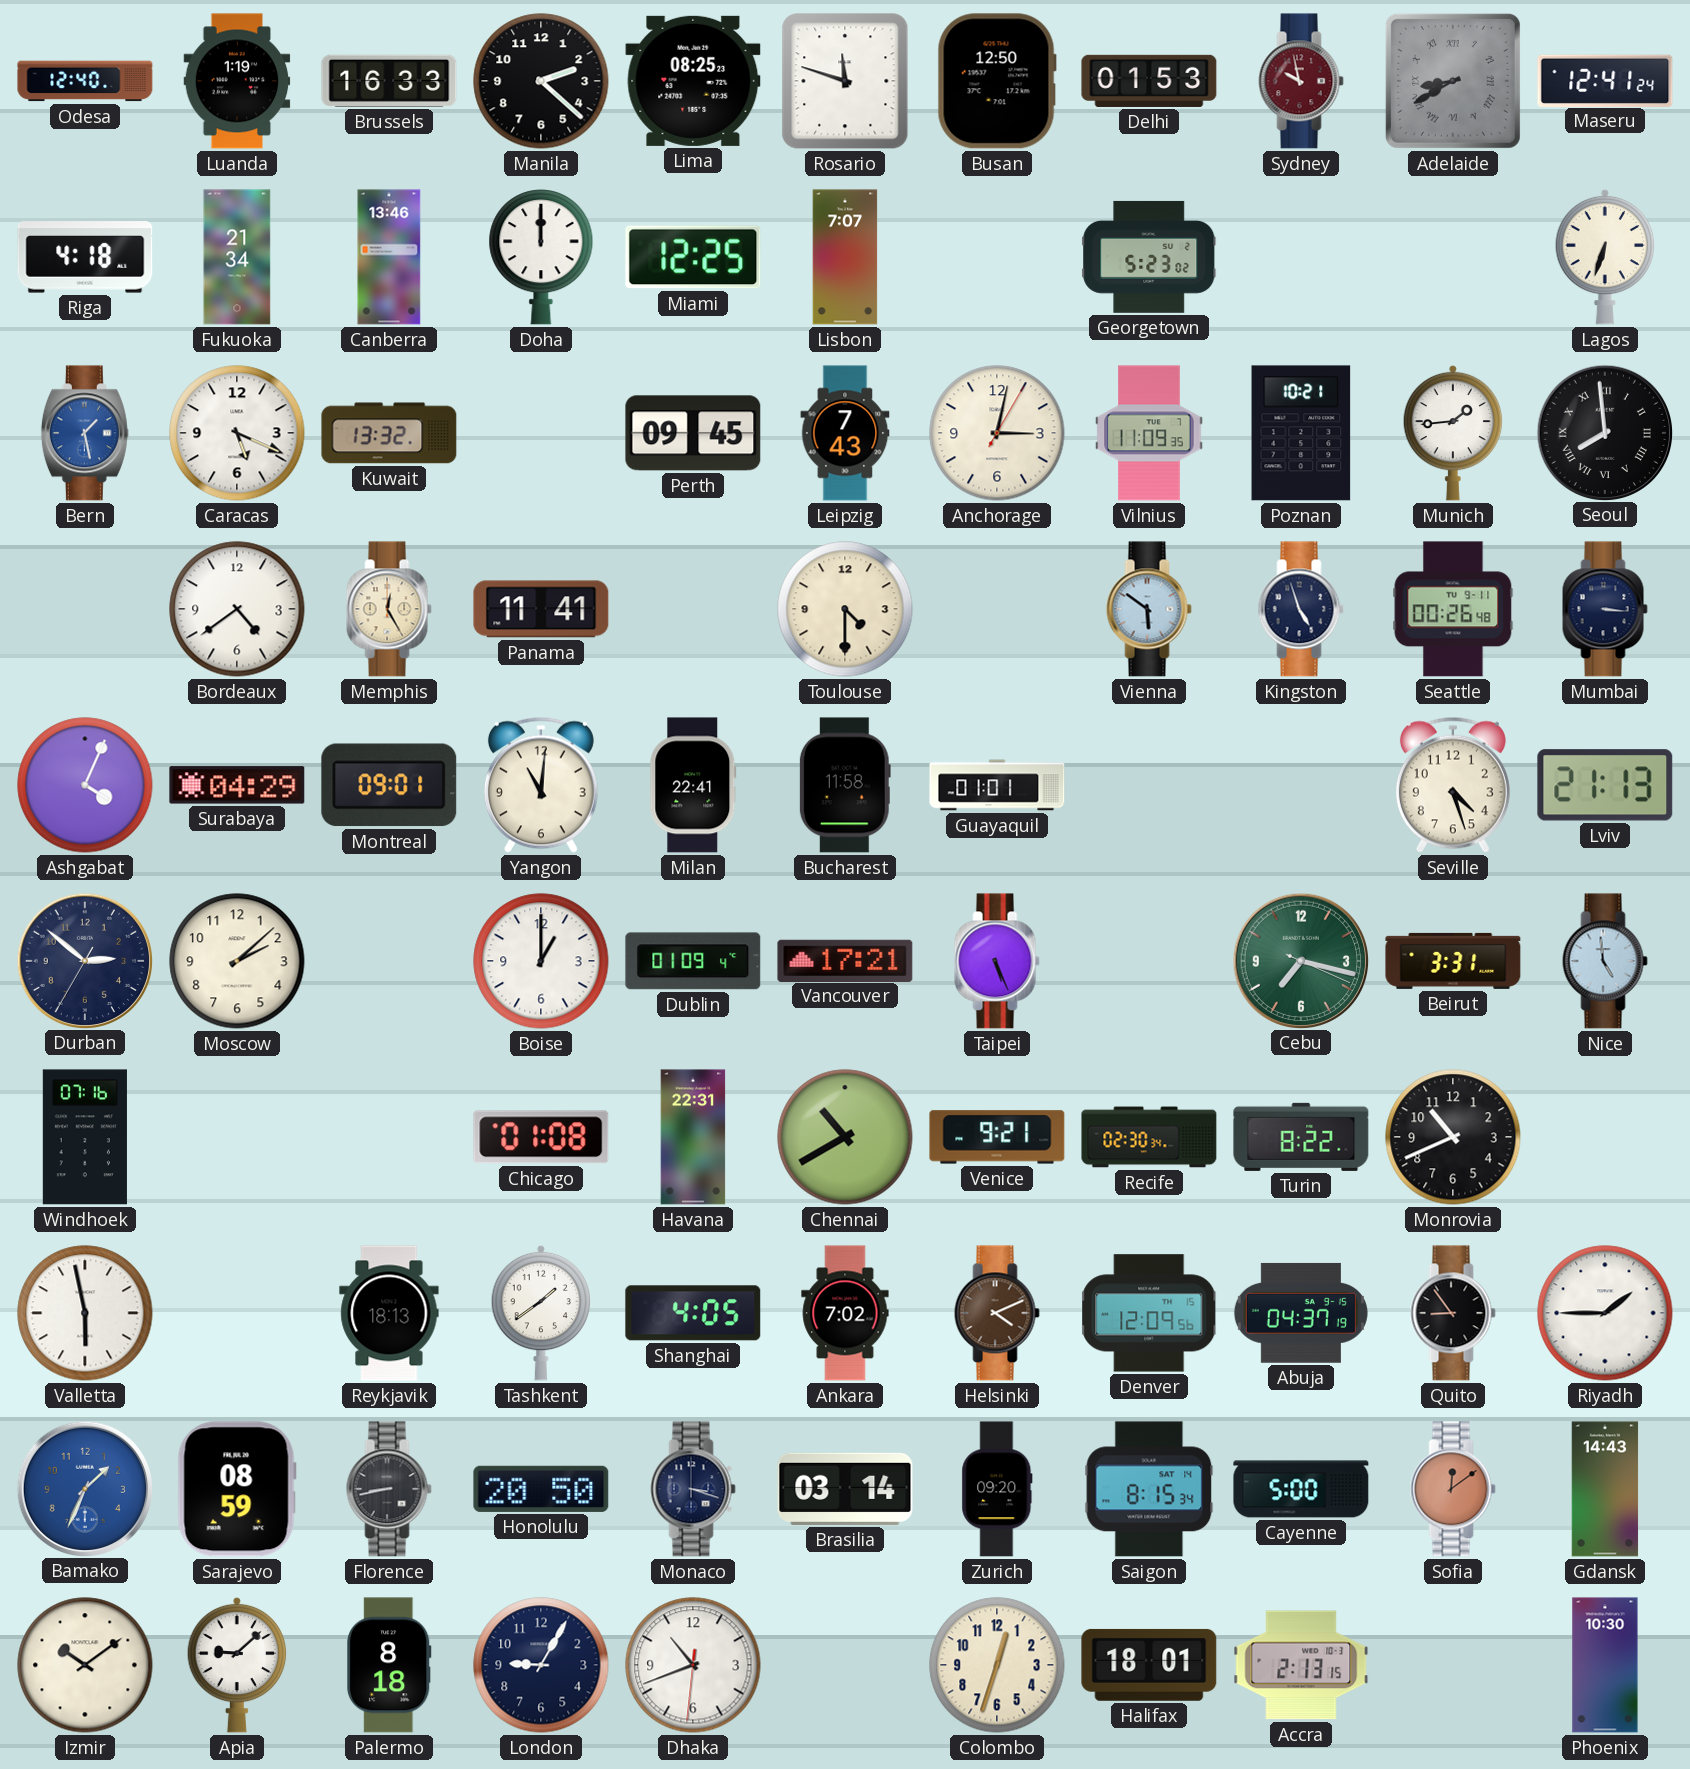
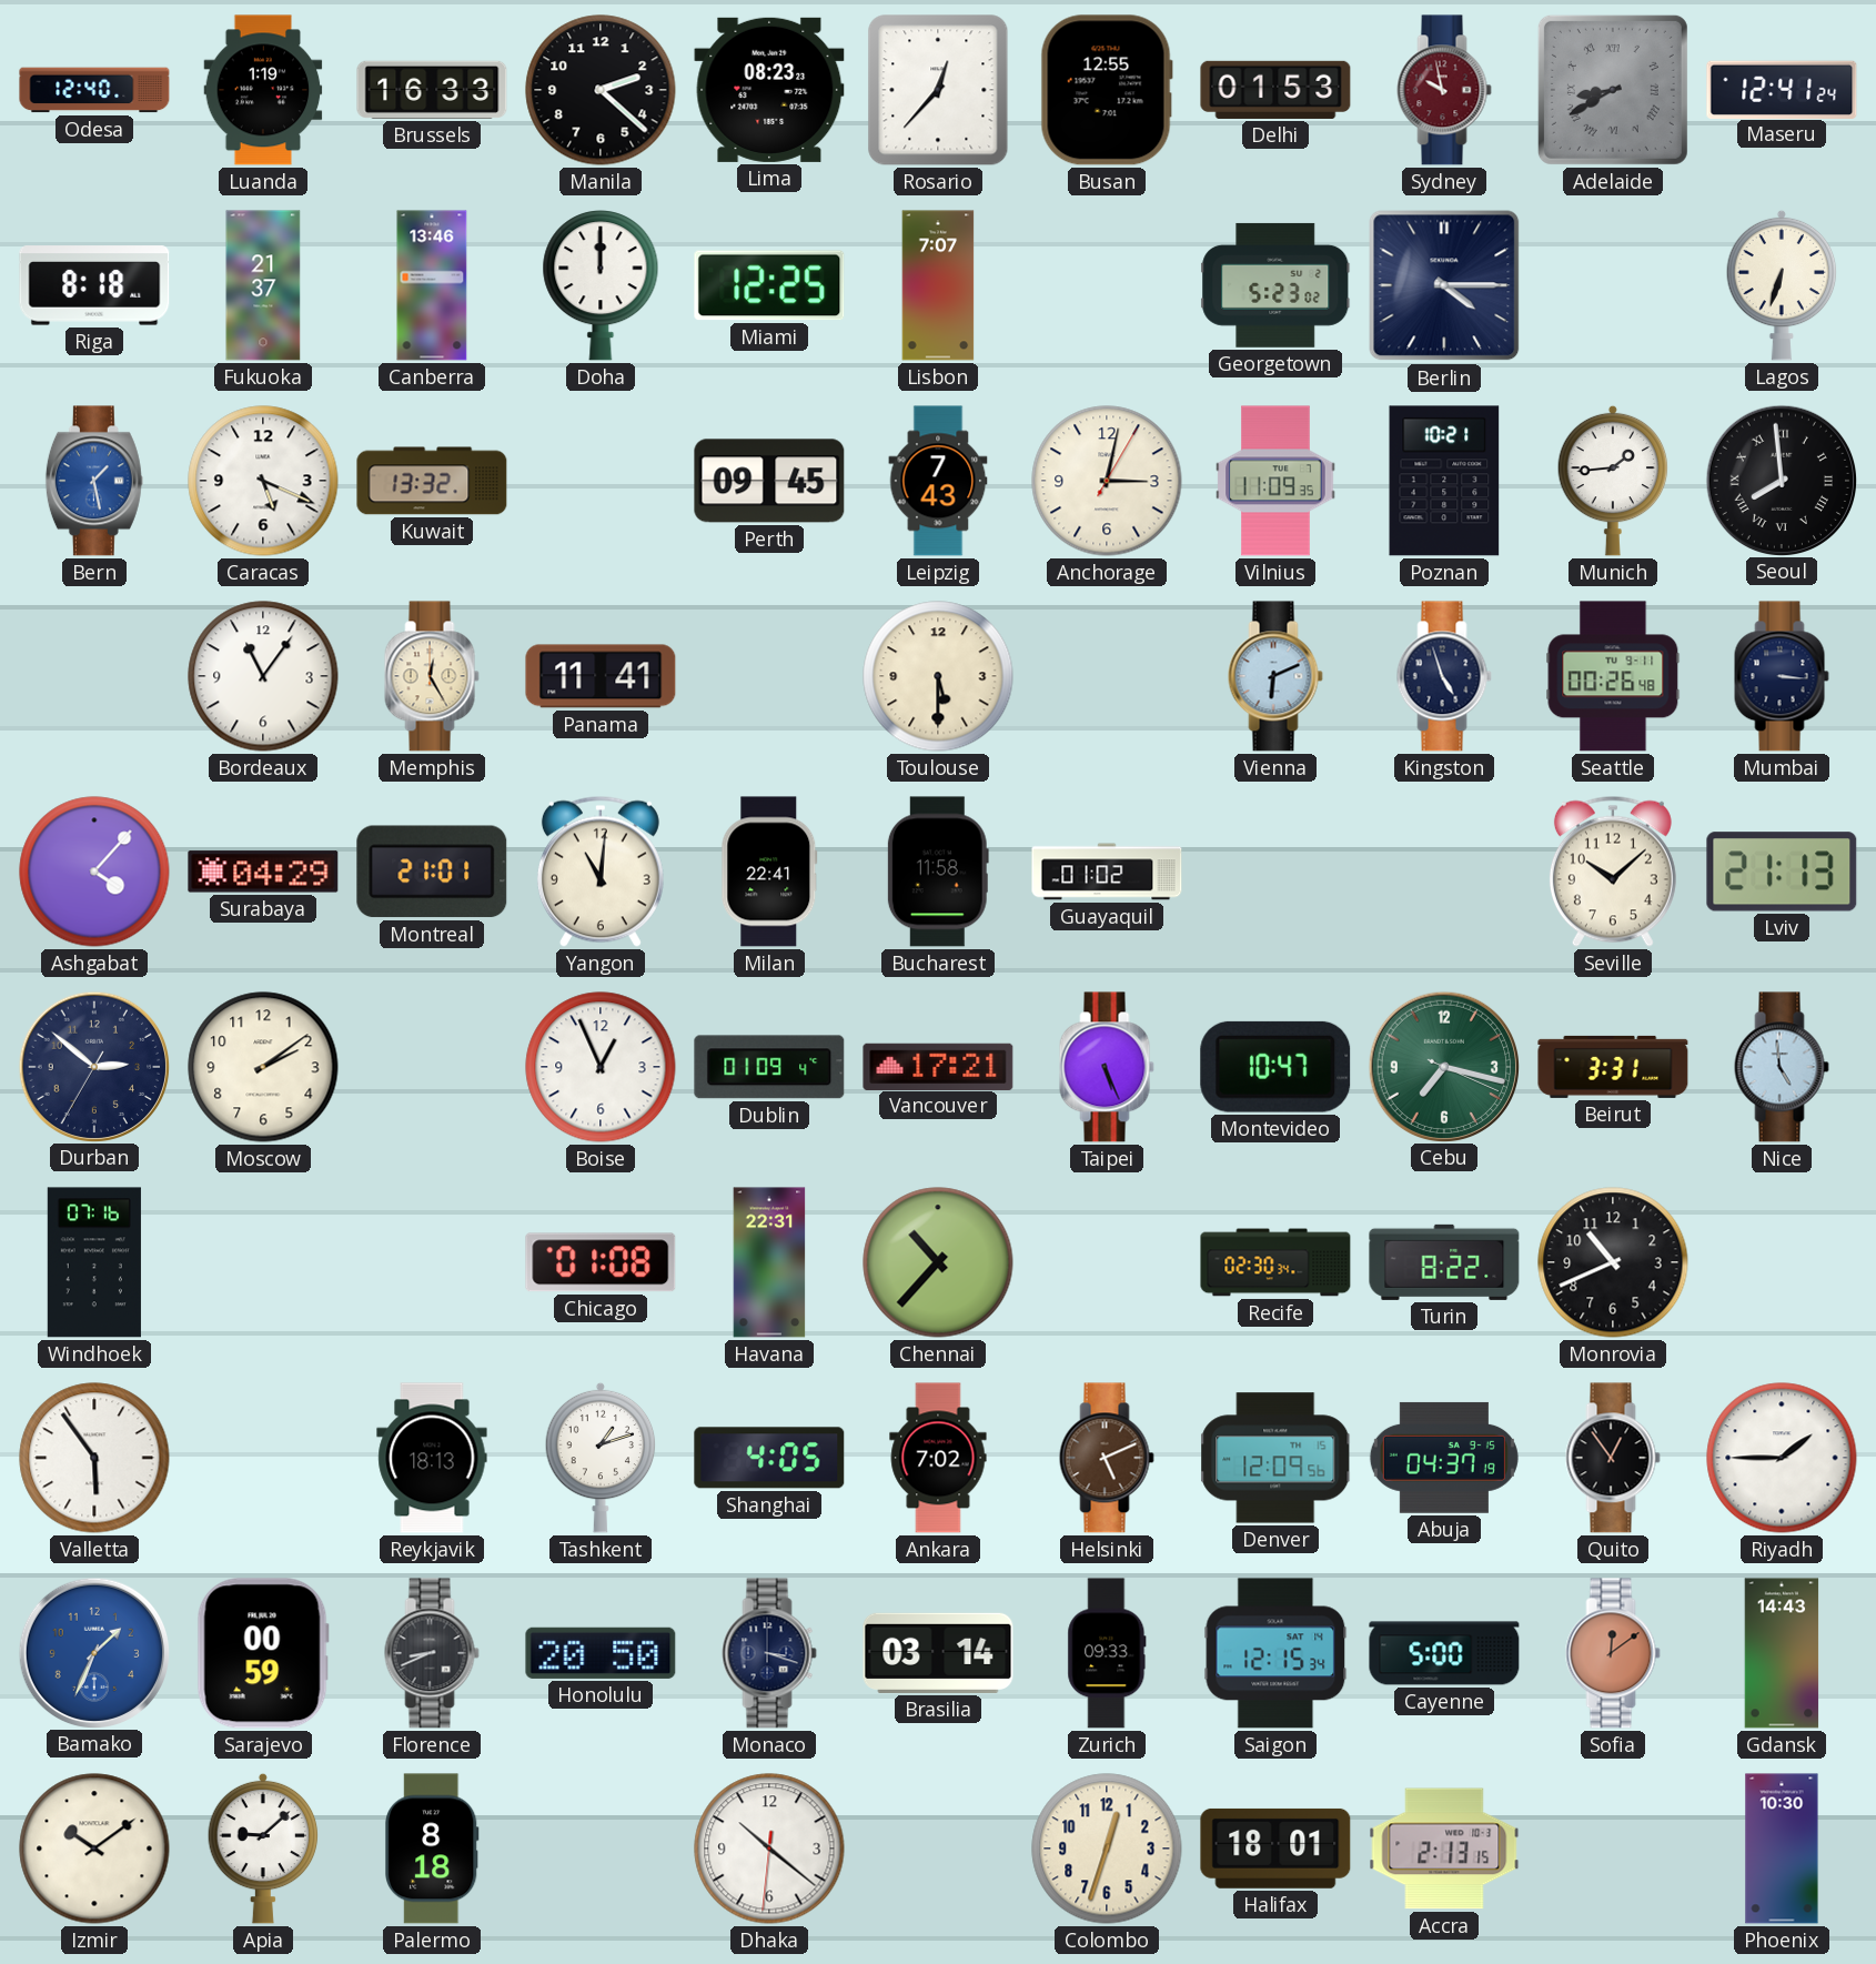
Lima: 08:25 -> 08:23
Rosario: 11:48 -> 12:37
Busan: 12:50 -> 12:55
Riga: 4:18 -> 8:18
Fukuoka: 21:34 -> 21:37
Berlin: none -> 4:15
Bordeaux: 4:39 -> 11:06
Toulouse: 4:30 -> 5:30
Vienna: 5:51 -> 6:11
Ashgabat: 4:04 -> 4:07
Montreal: 09:01 -> 21:01
Guayaquil: 01:01 -> 01:02
Seville: 4:27 -> 10:08
Moscow: 2:08 -> 2:09
Boise: 1:00 -> 12:56
Montevideo: none -> 10:47
Chennai: 10:40 -> 10:37
Venice: 9:21 -> none
Valletta: 5:58 -> 5:54
Tashkent: 1:39 -> 1:12
Helsinki: 4:11 -> 5:11
Quito: 8:54 -> 12:54
Sarajevo: 08:59 -> 00:59
Florence: 8:43 -> 8:41
Zurich: 09:20 -> 09:33
Saigon: 8:15 -> 12:15
London: 9:05 -> none
Dhaka: 10:41 -> 10:21
